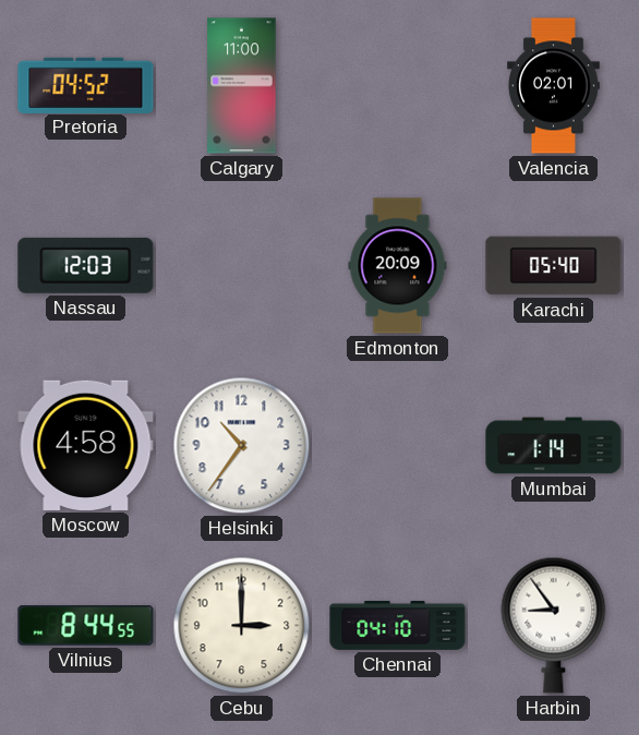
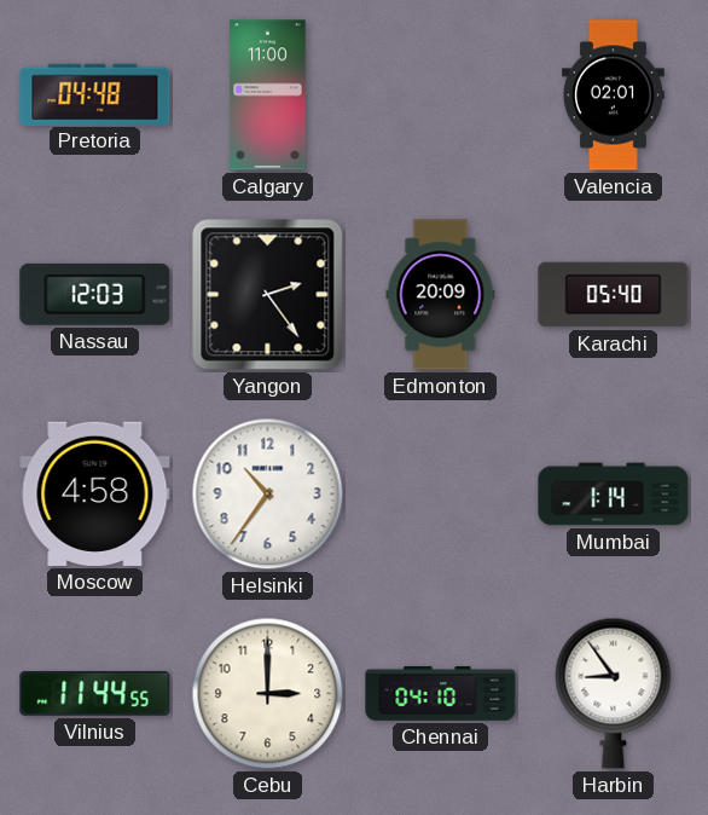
Pretoria: 04:52 -> 04:48
Yangon: none -> 2:24
Vilnius: 8:44 -> 11:44
